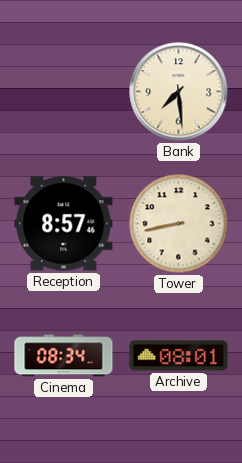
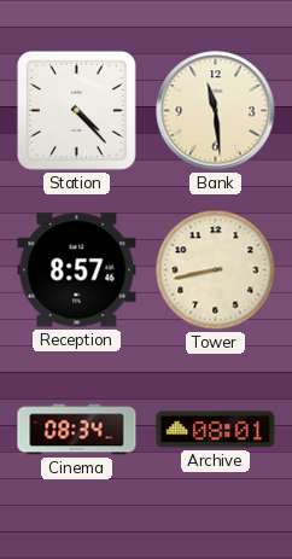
Station: none -> 4:23
Bank: 7:29 -> 11:29
